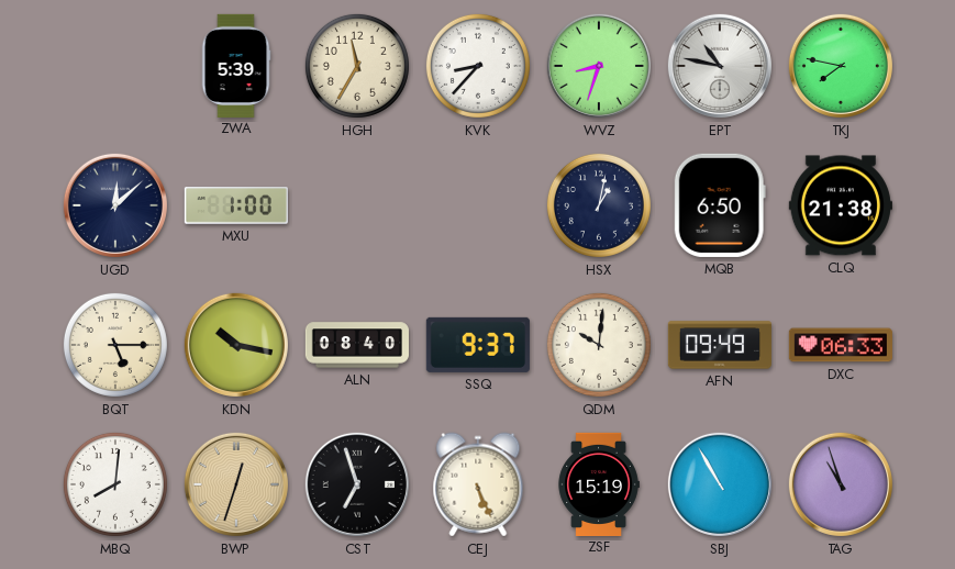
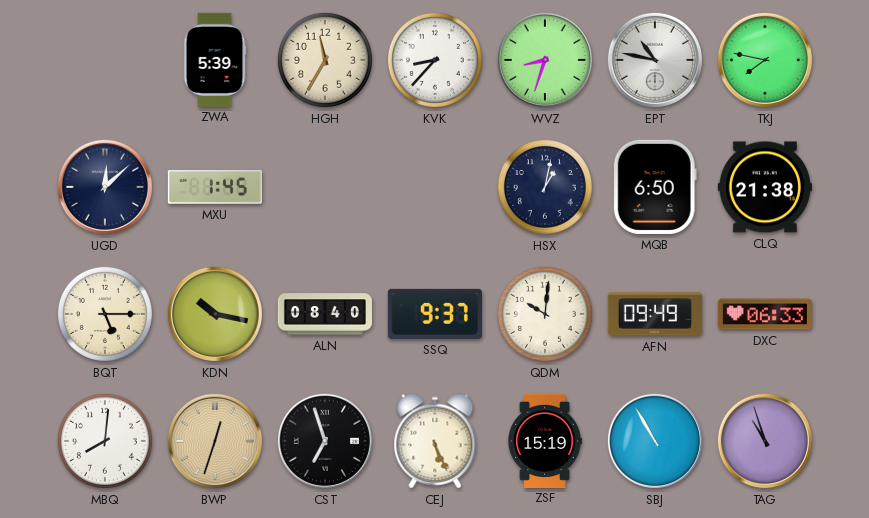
MXU: 1:00 -> 1:45
